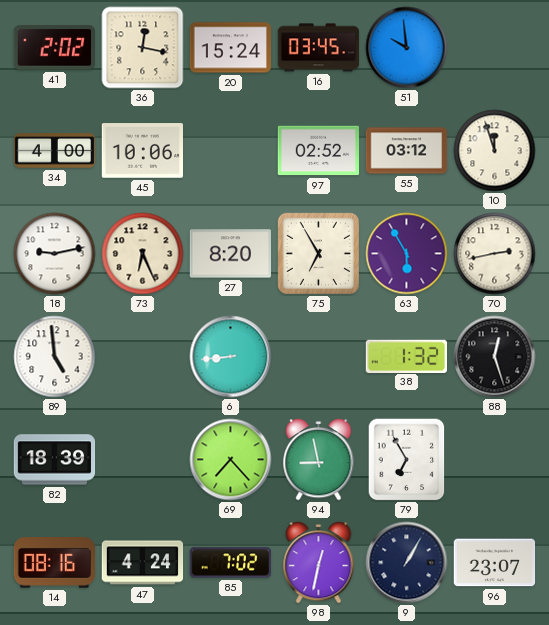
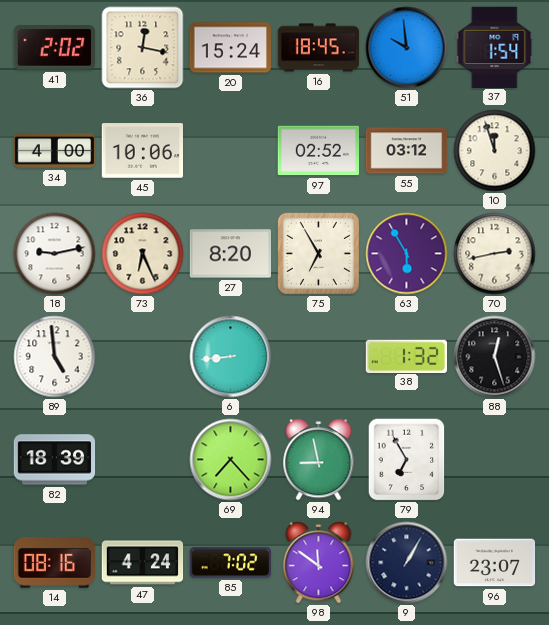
16: 03:45 -> 18:45
37: none -> 1:54
98: 12:32 -> 11:51
